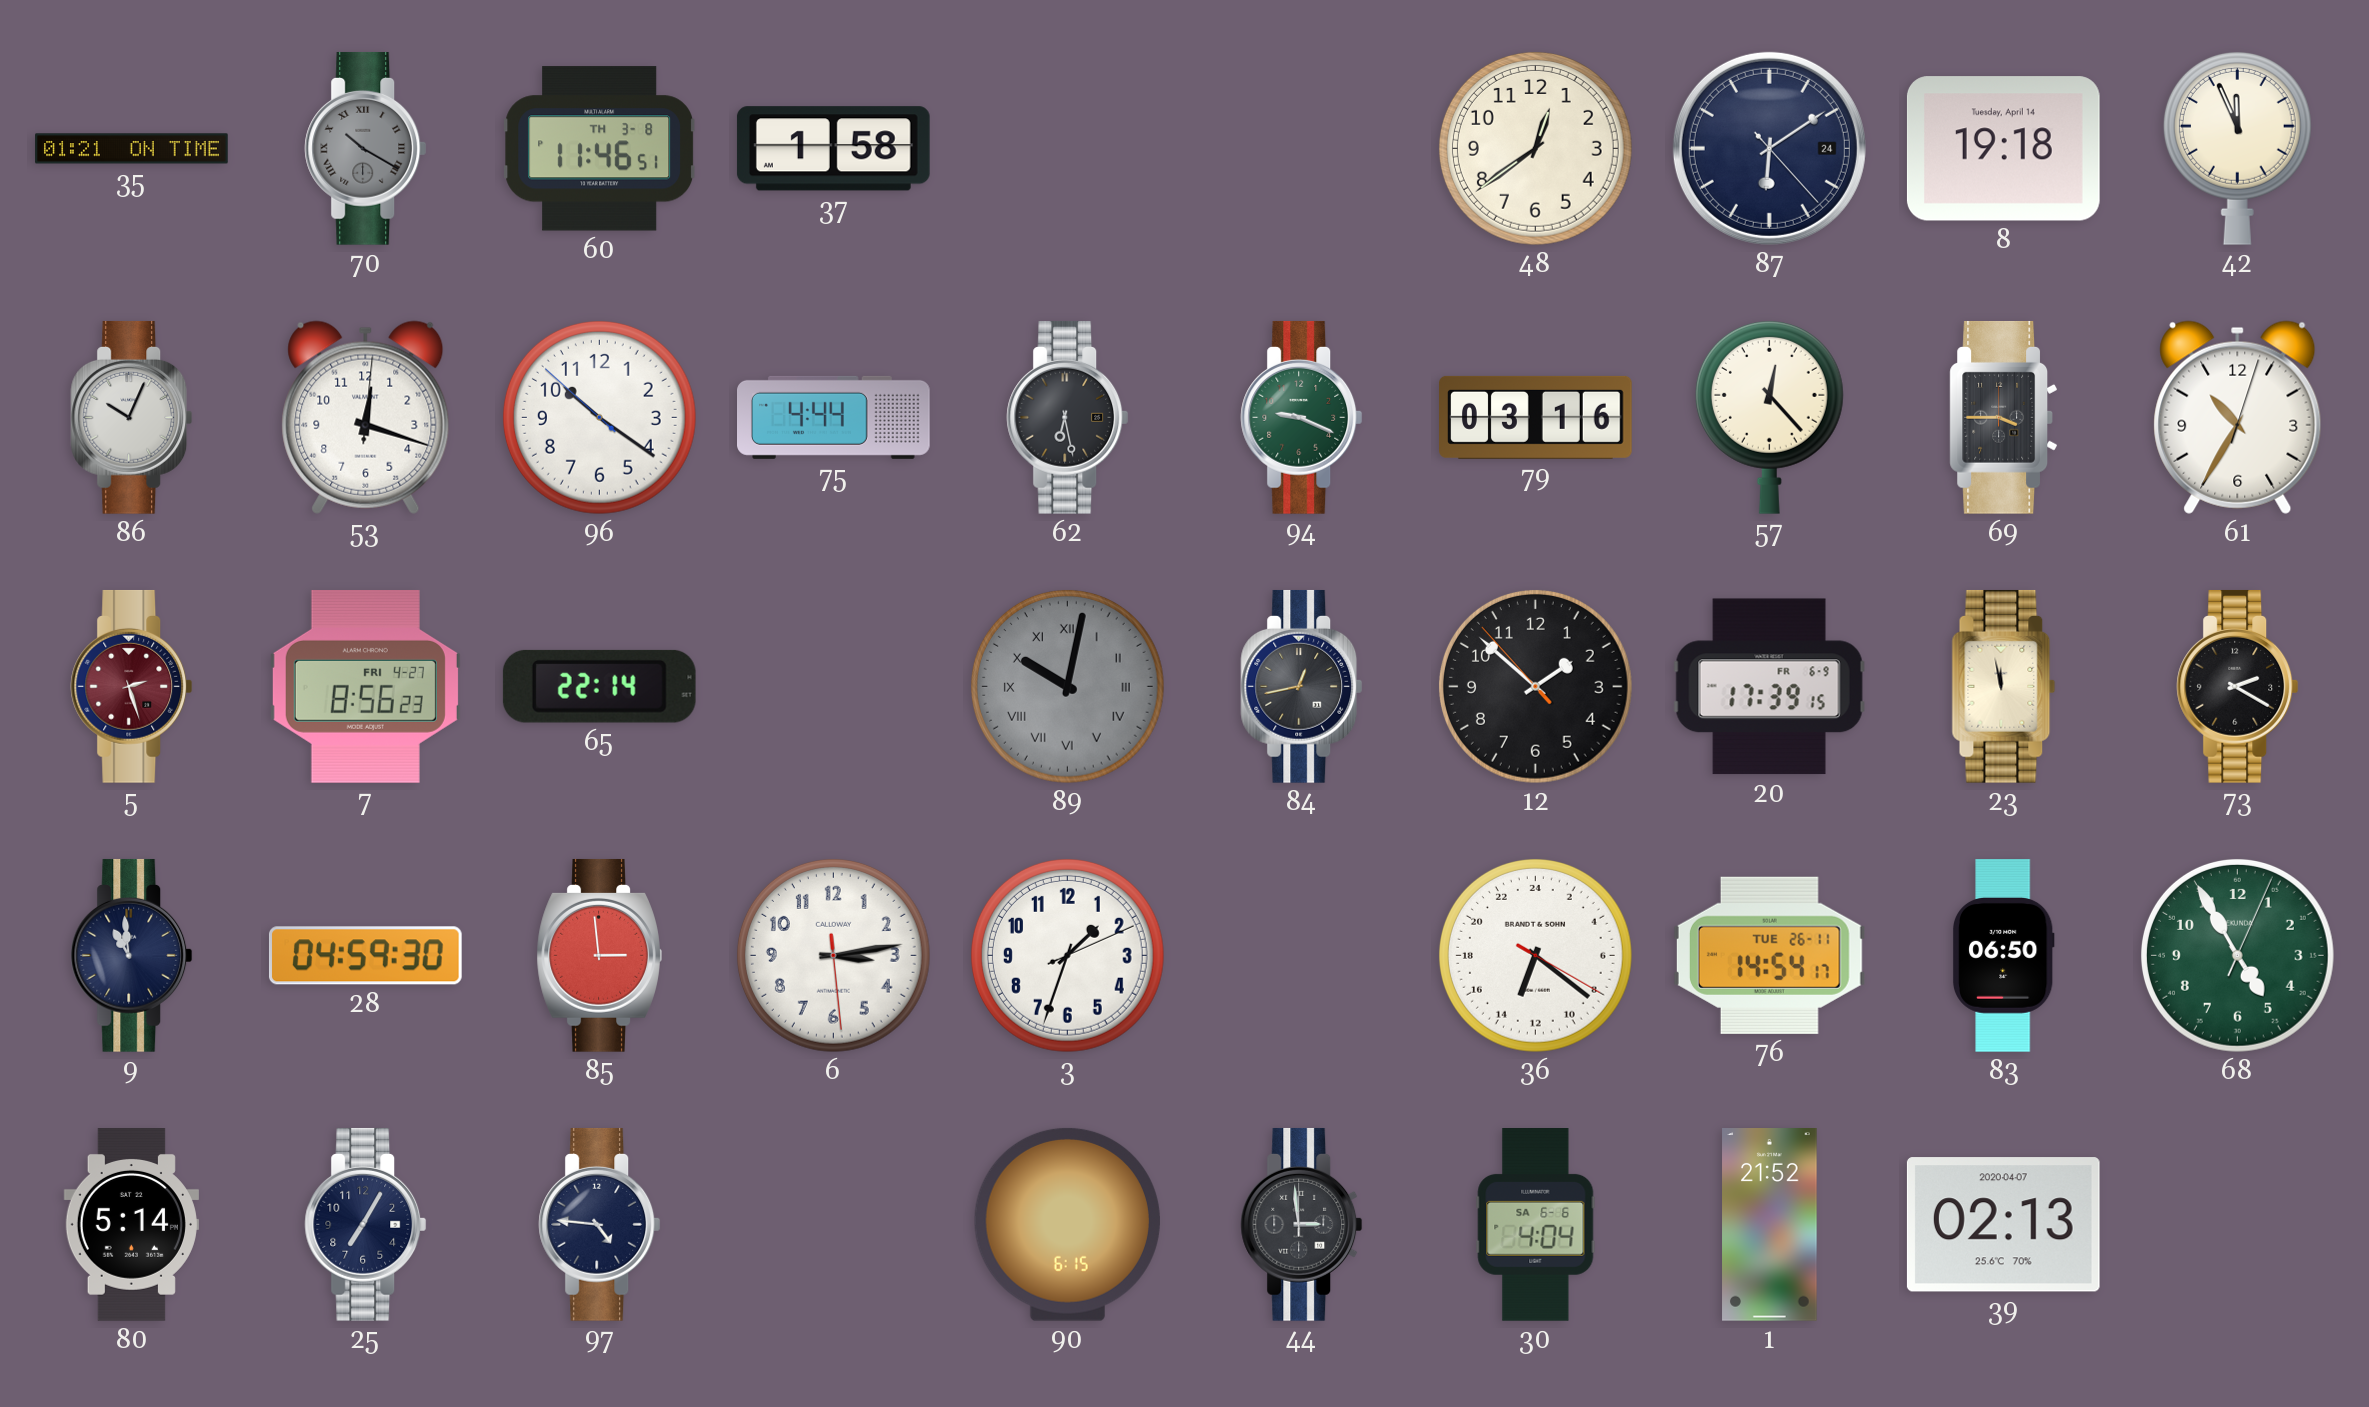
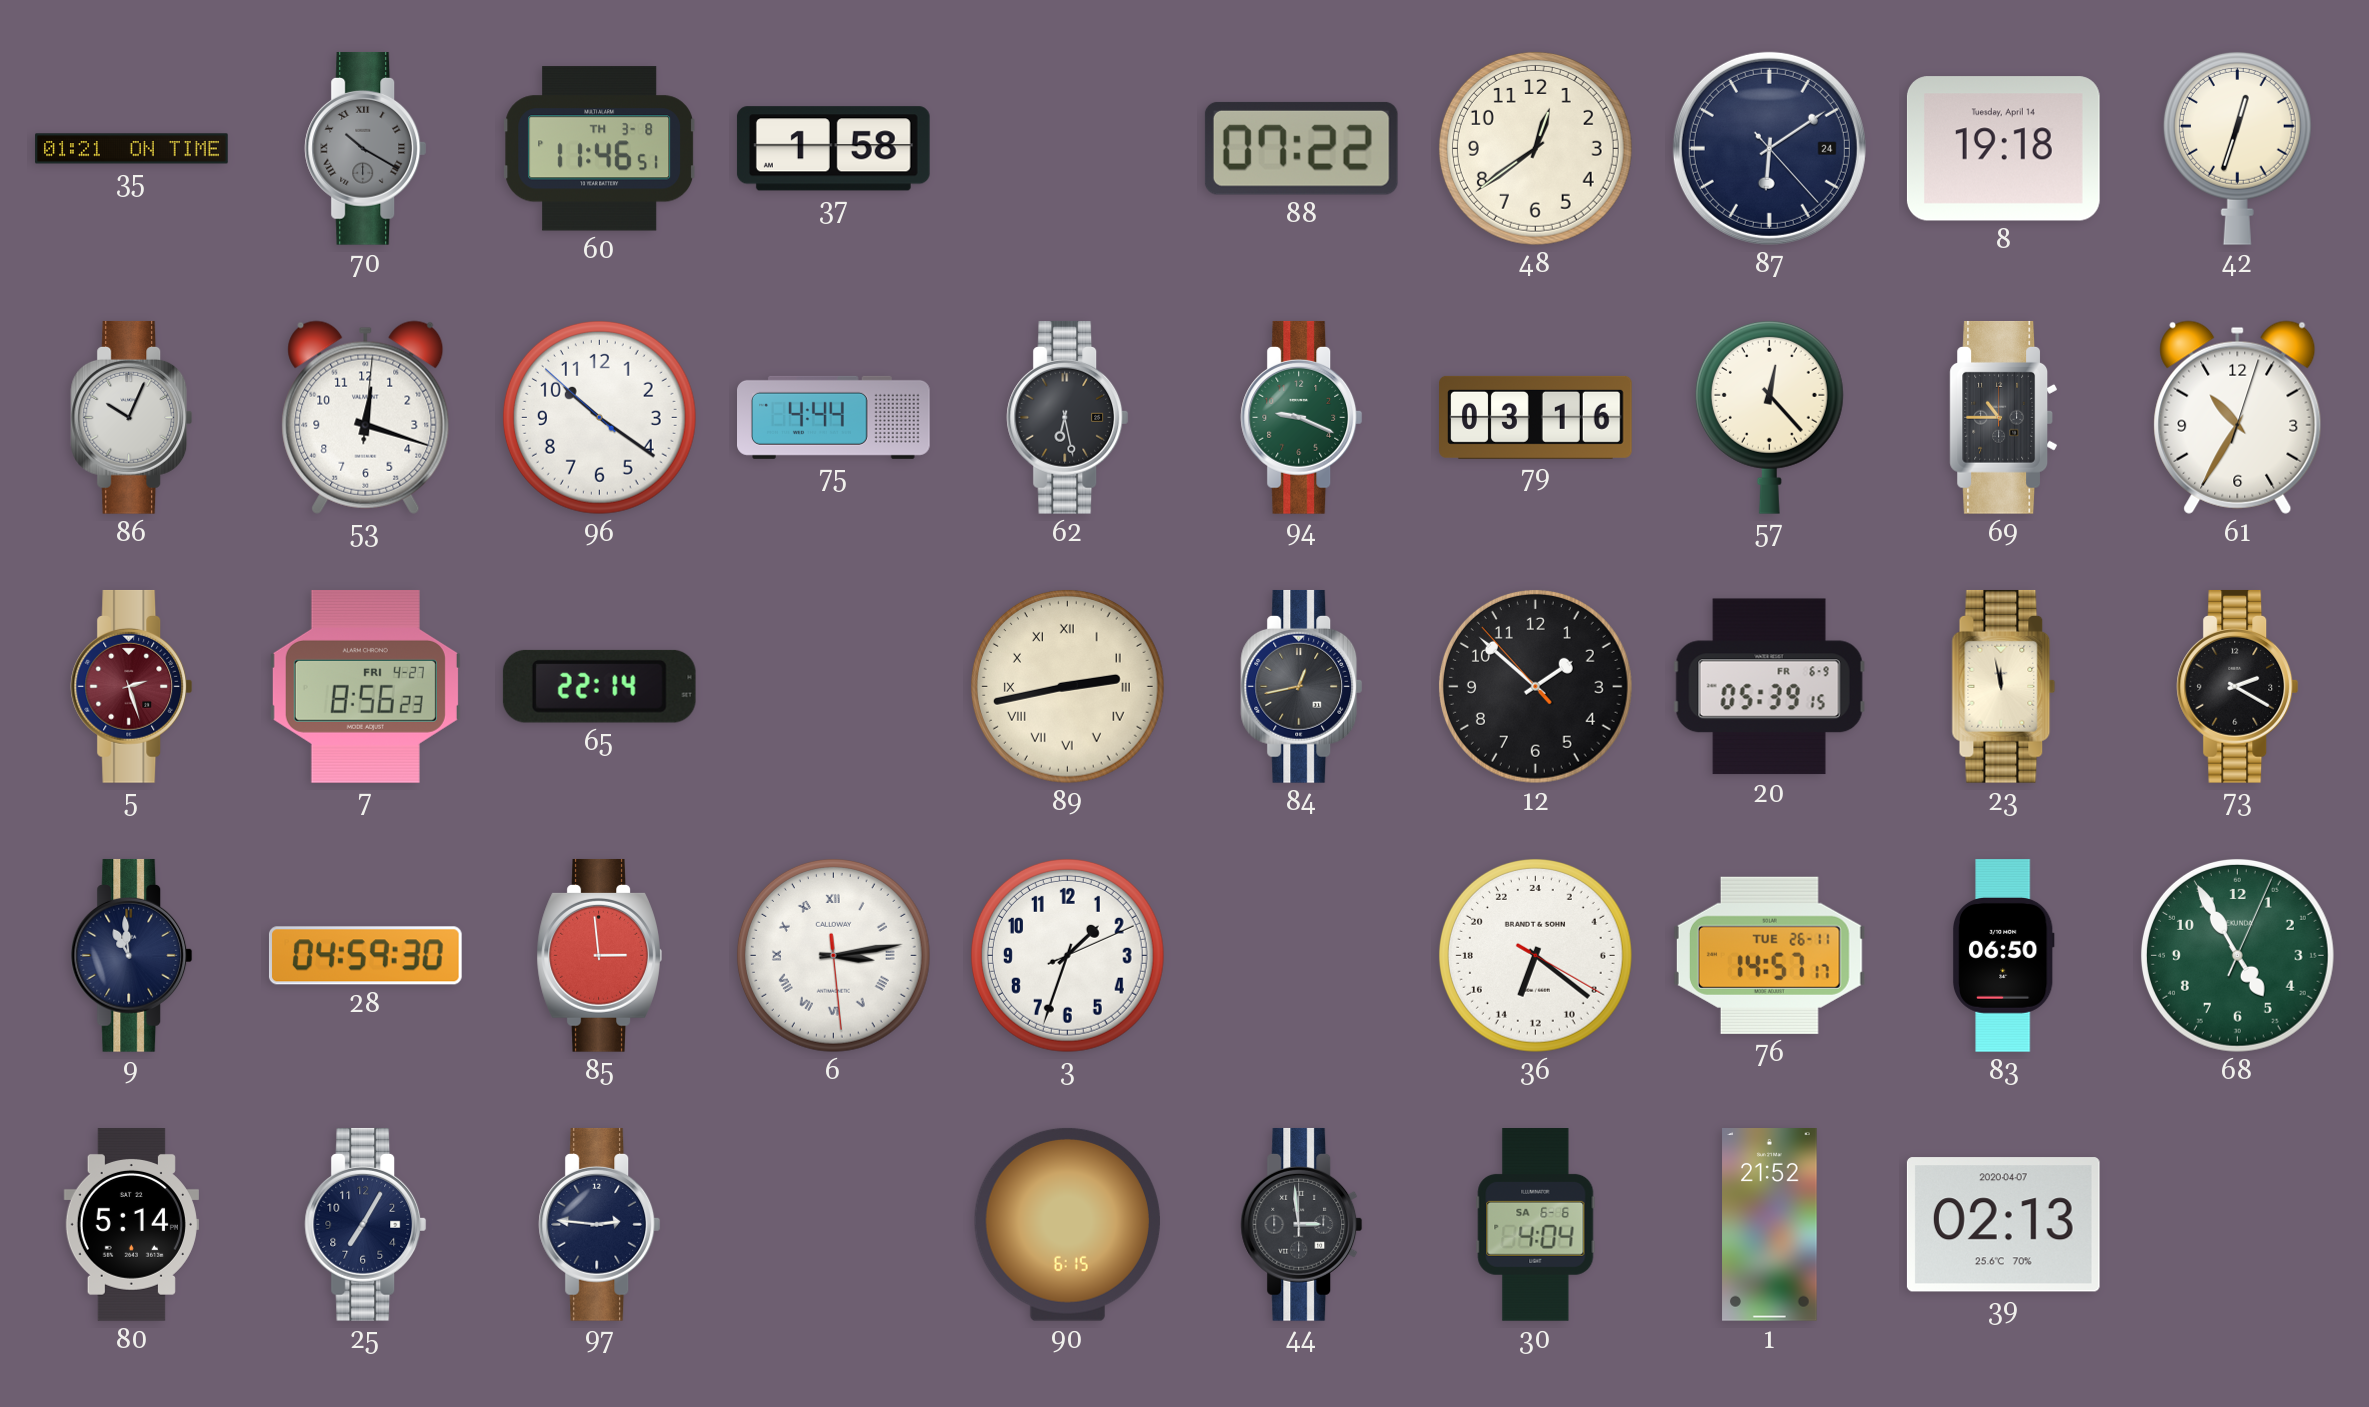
88: none -> 07:22
42: 11:56 -> 12:33
69: 3:45 -> 10:45
89: 10:02 -> 2:43
89 dial: grey -> cream
20: 17:39 -> 05:39
6 numerals: Arabic -> Roman
76: 14:54 -> 14:57
97: 4:46 -> 2:46
